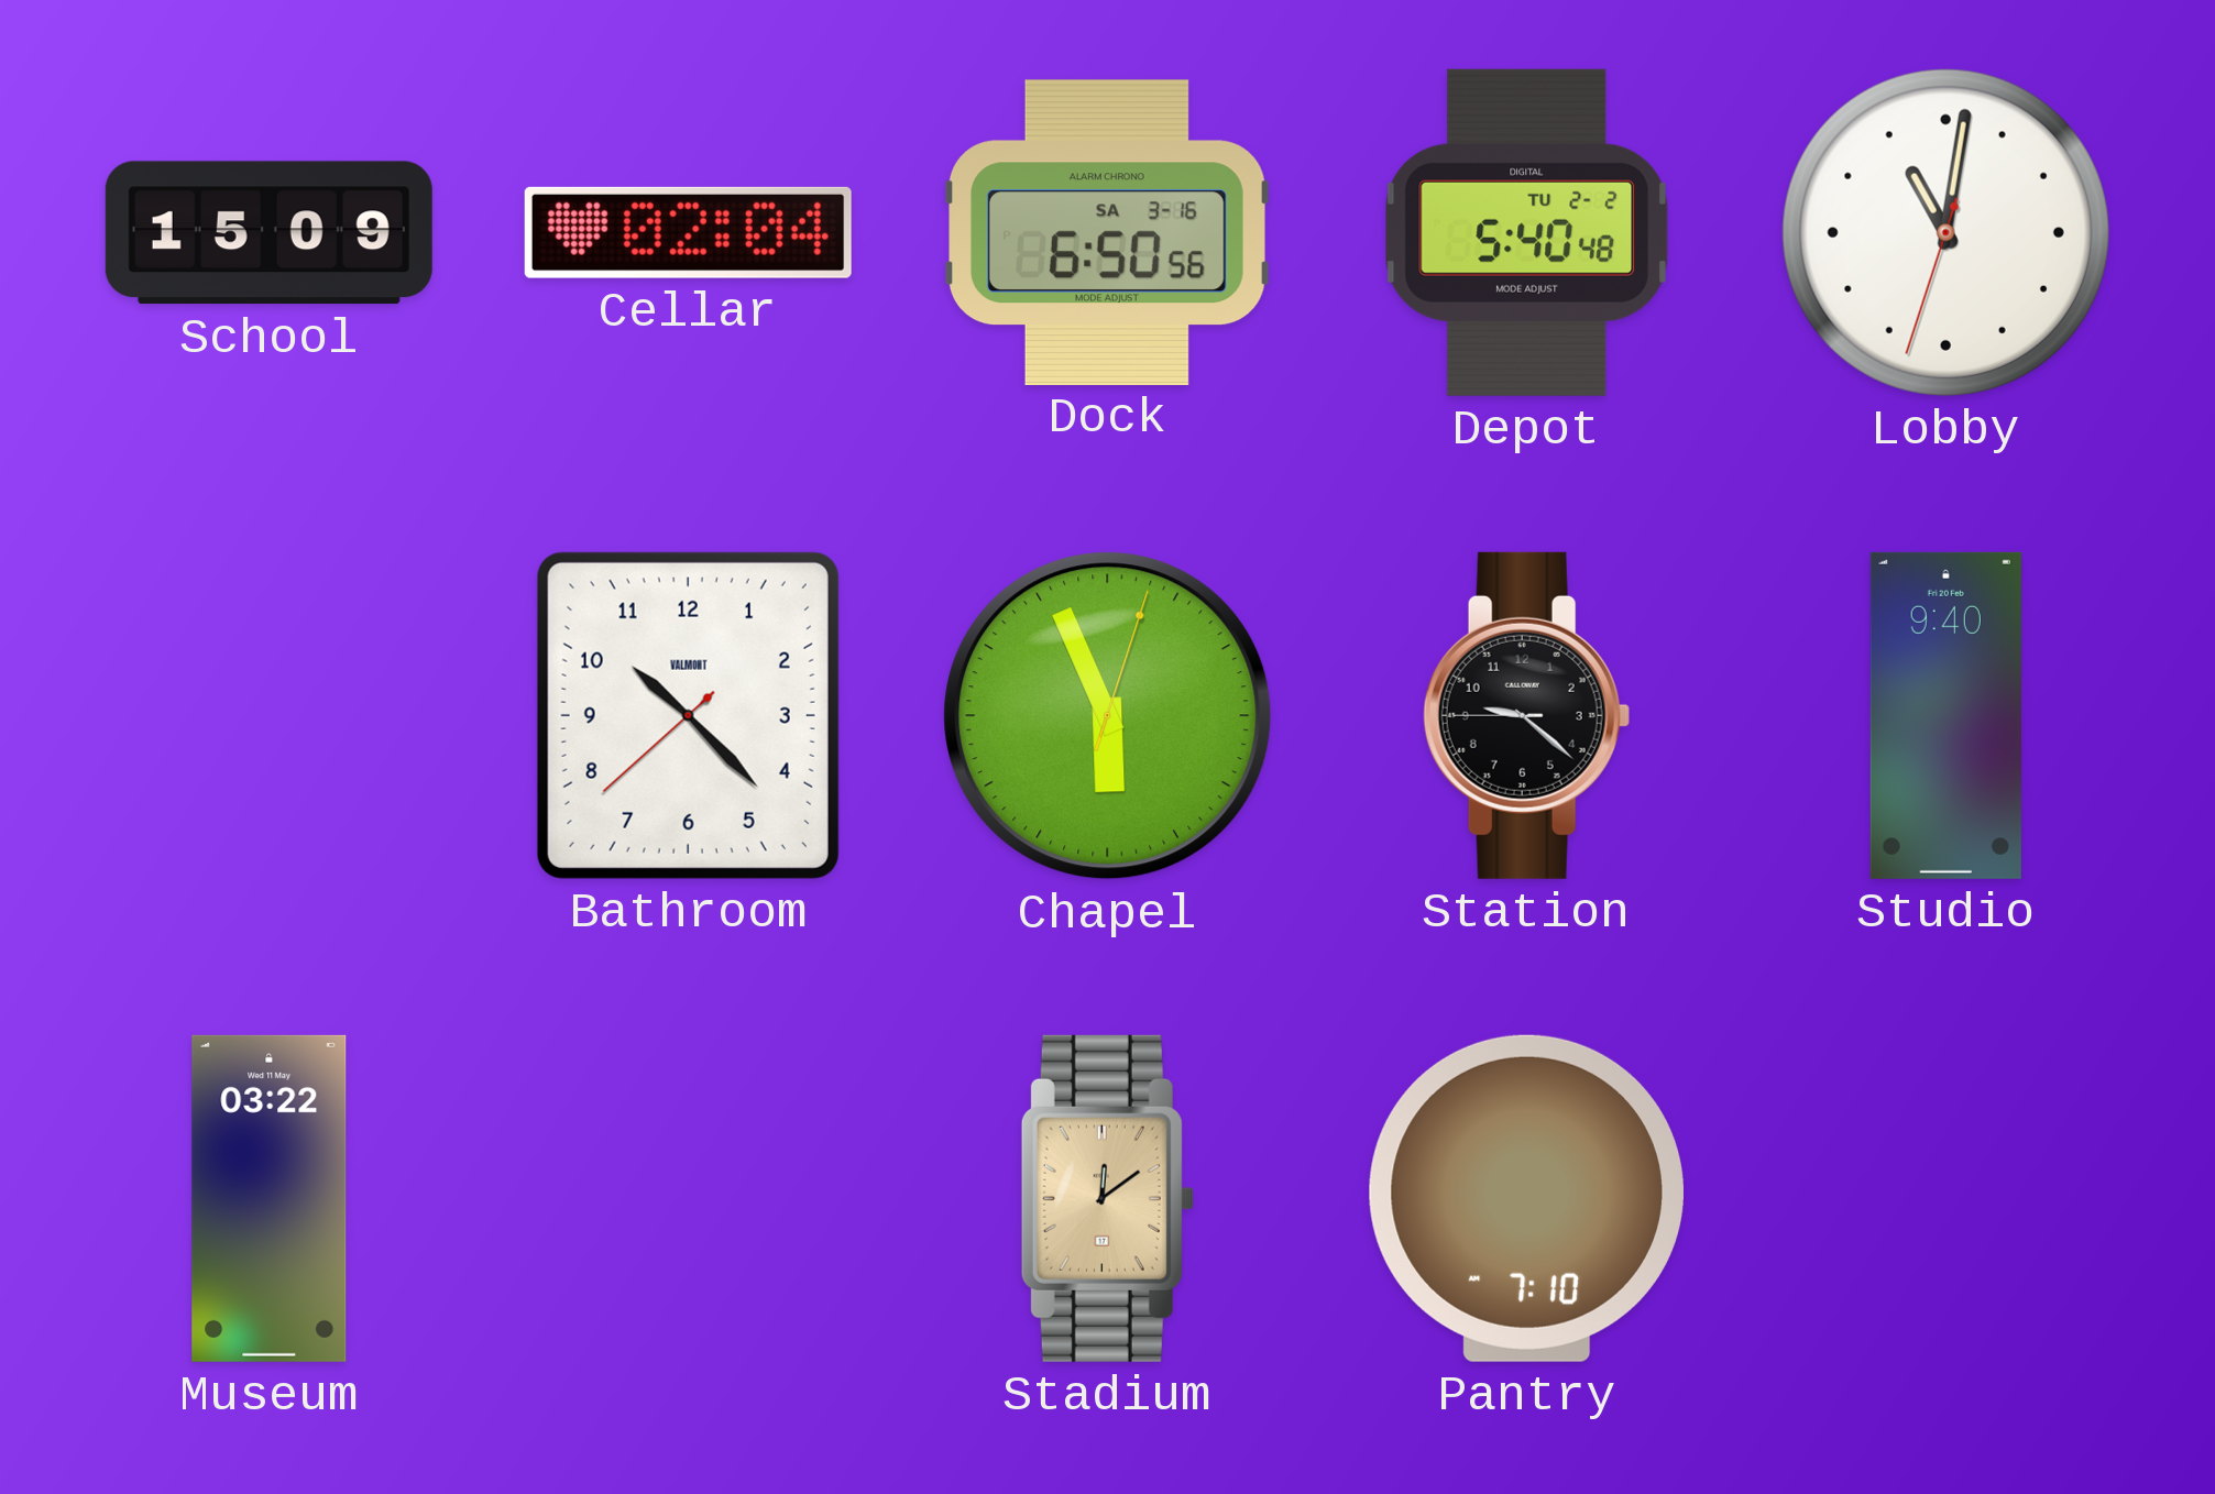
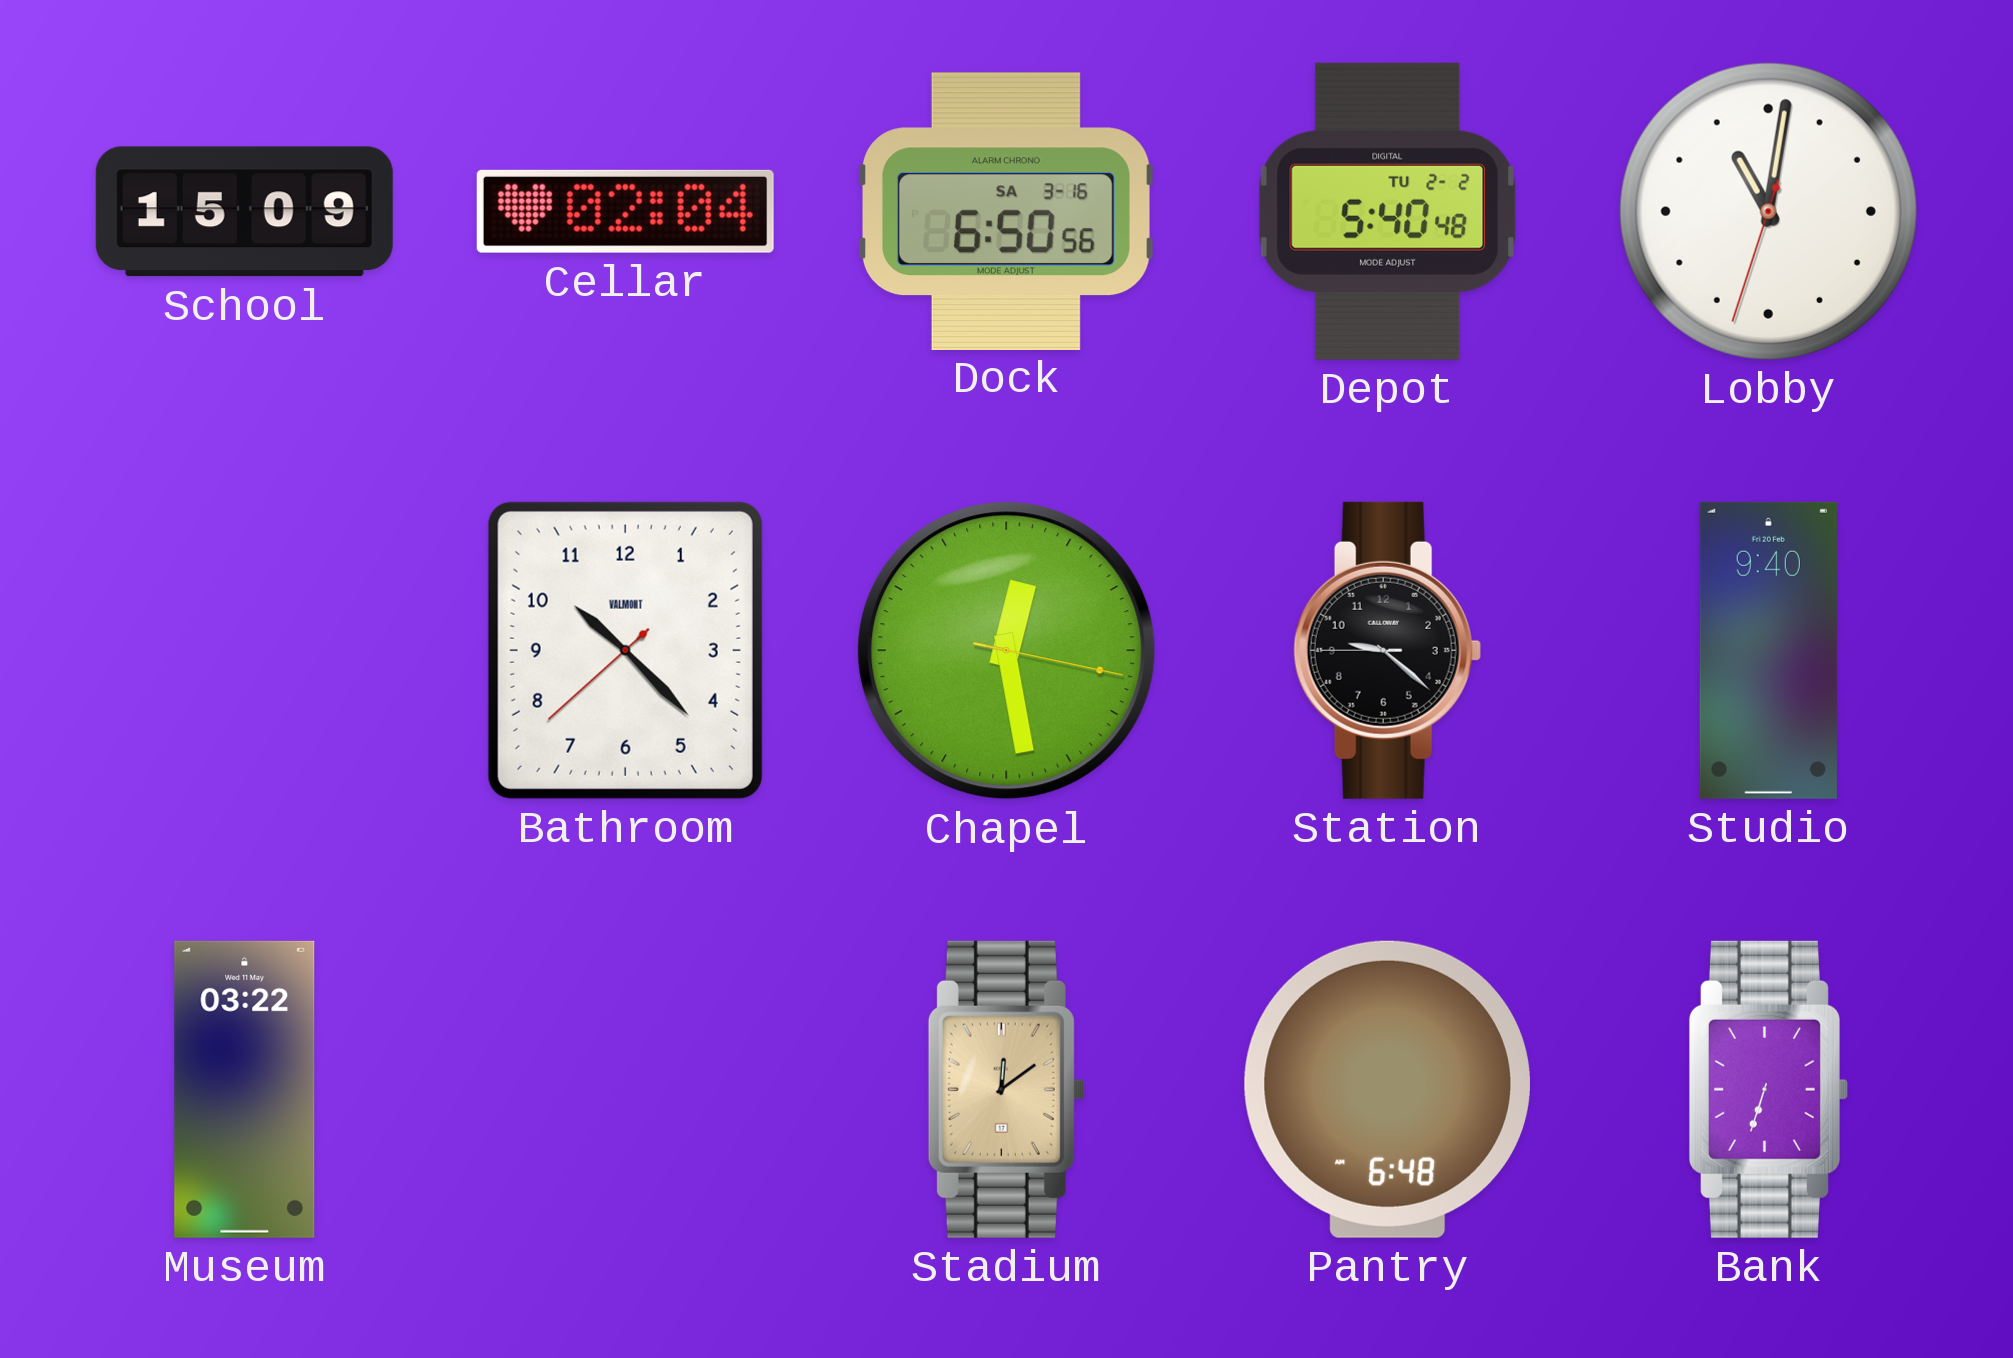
Chapel: 5:56 -> 12:28
Pantry: 7:10 -> 6:48
Bank: none -> 6:33
